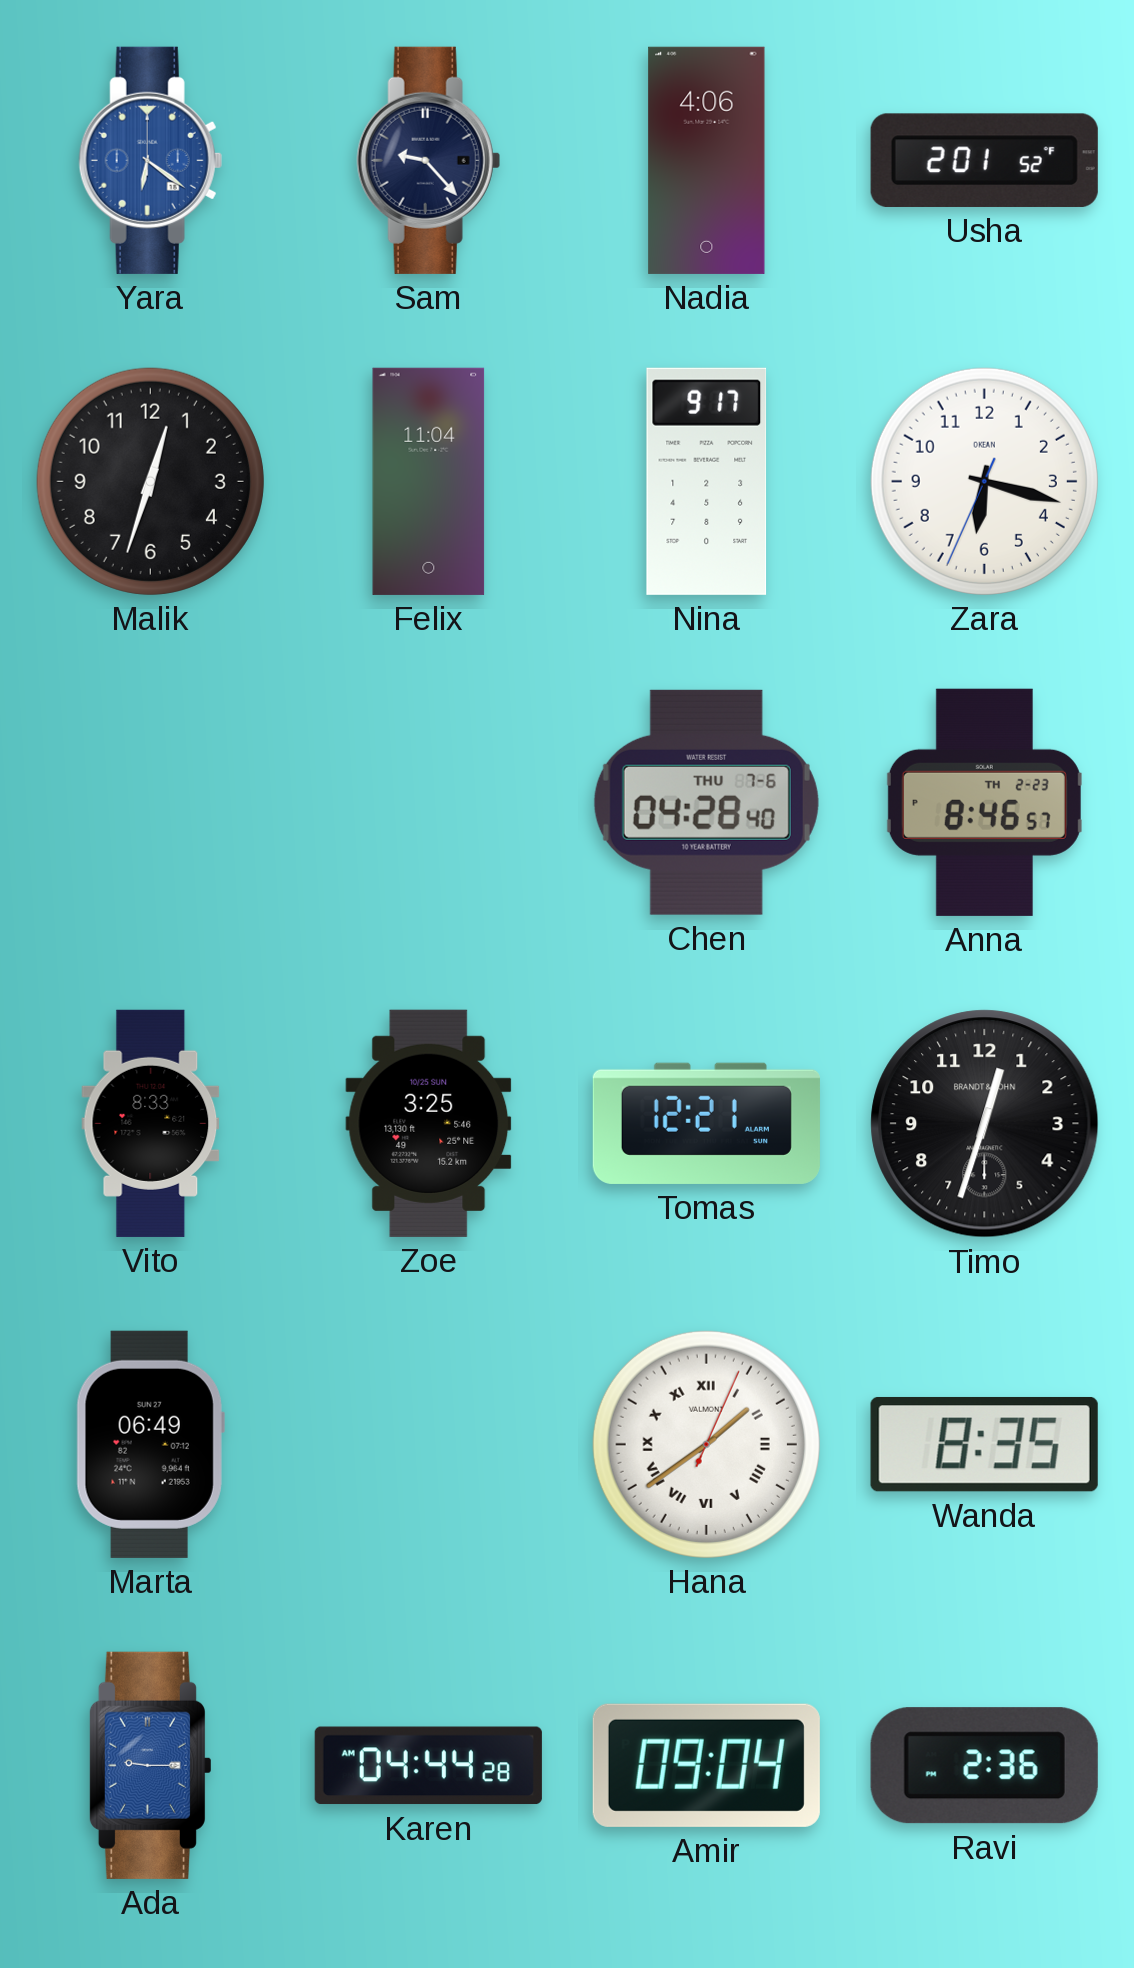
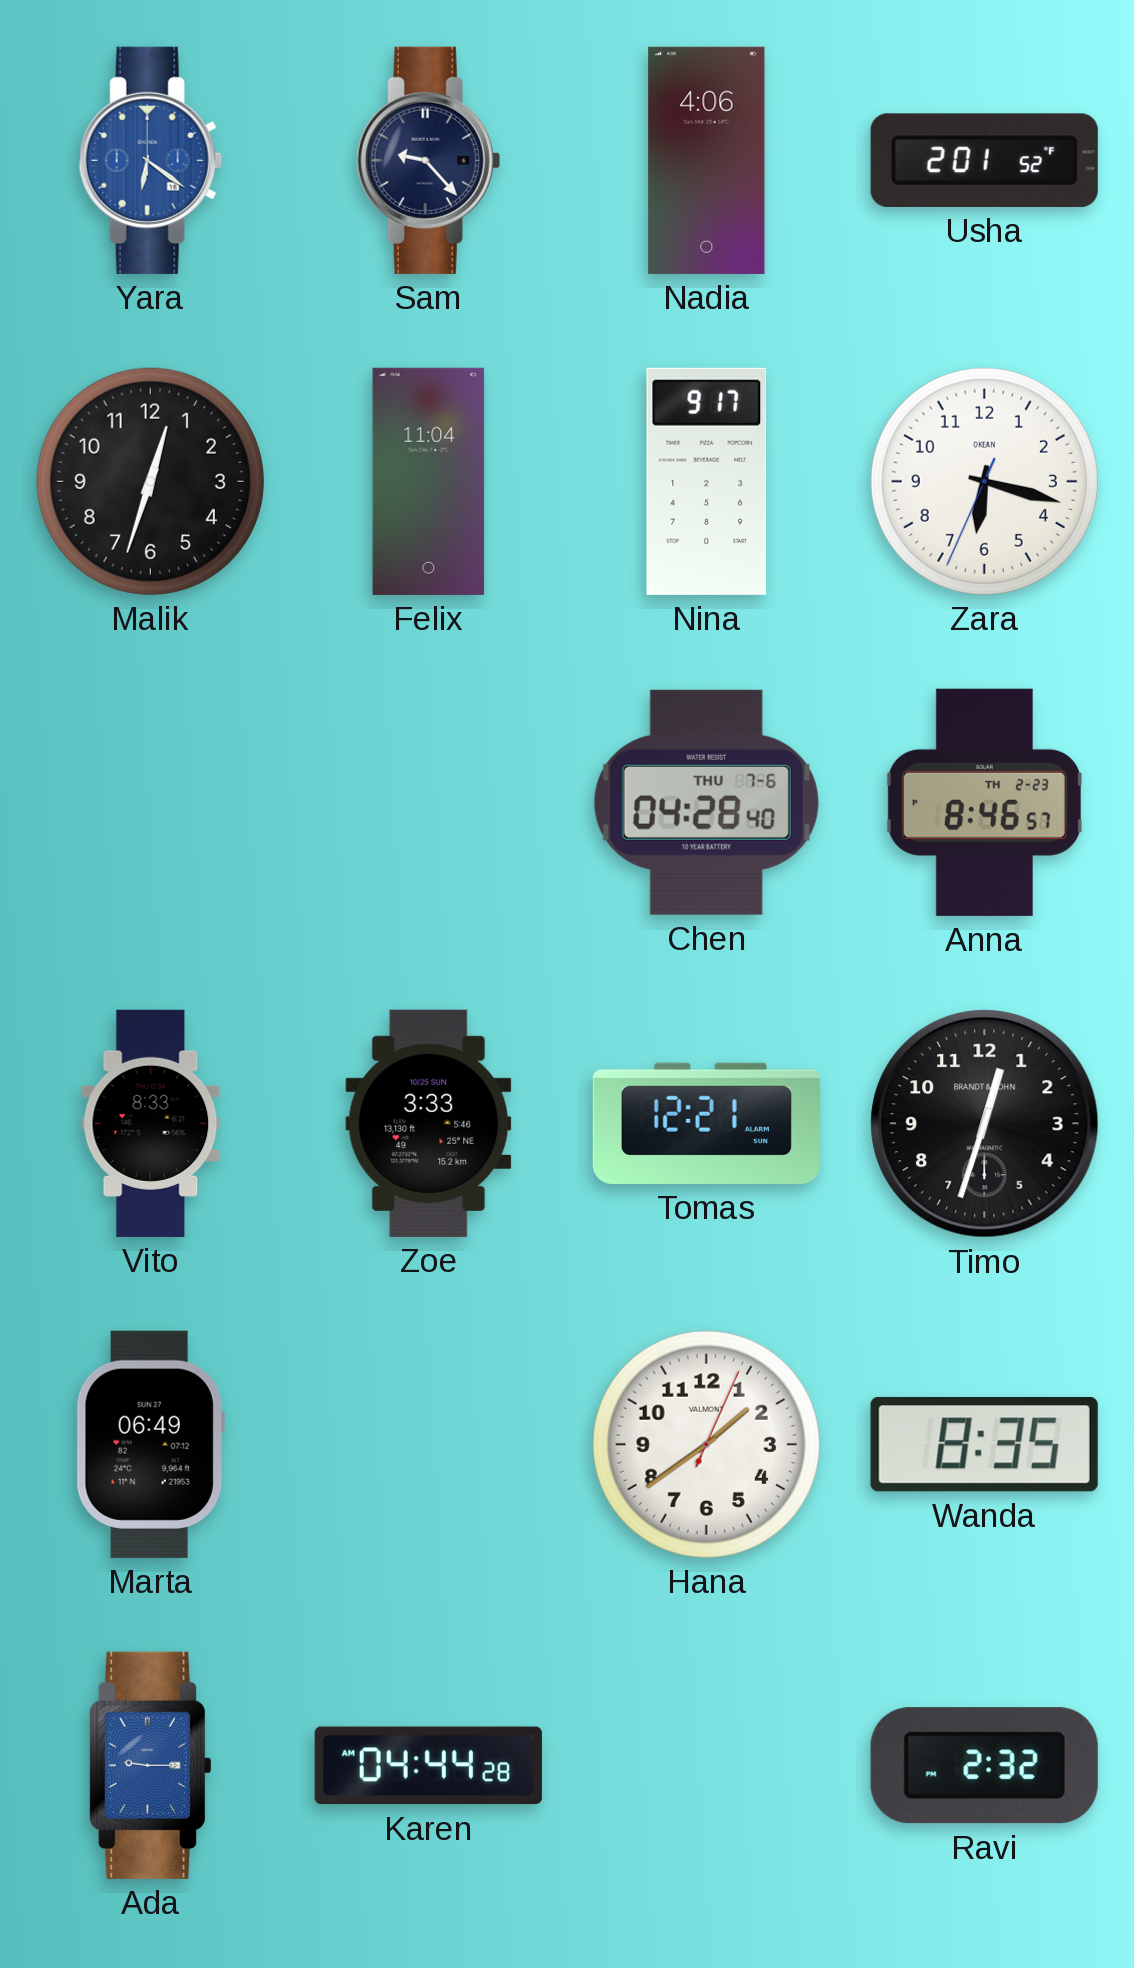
Zoe: 3:25 -> 3:33
Hana numerals: Roman -> Arabic
Amir: 09:04 -> none
Ravi: 2:36 -> 2:32
